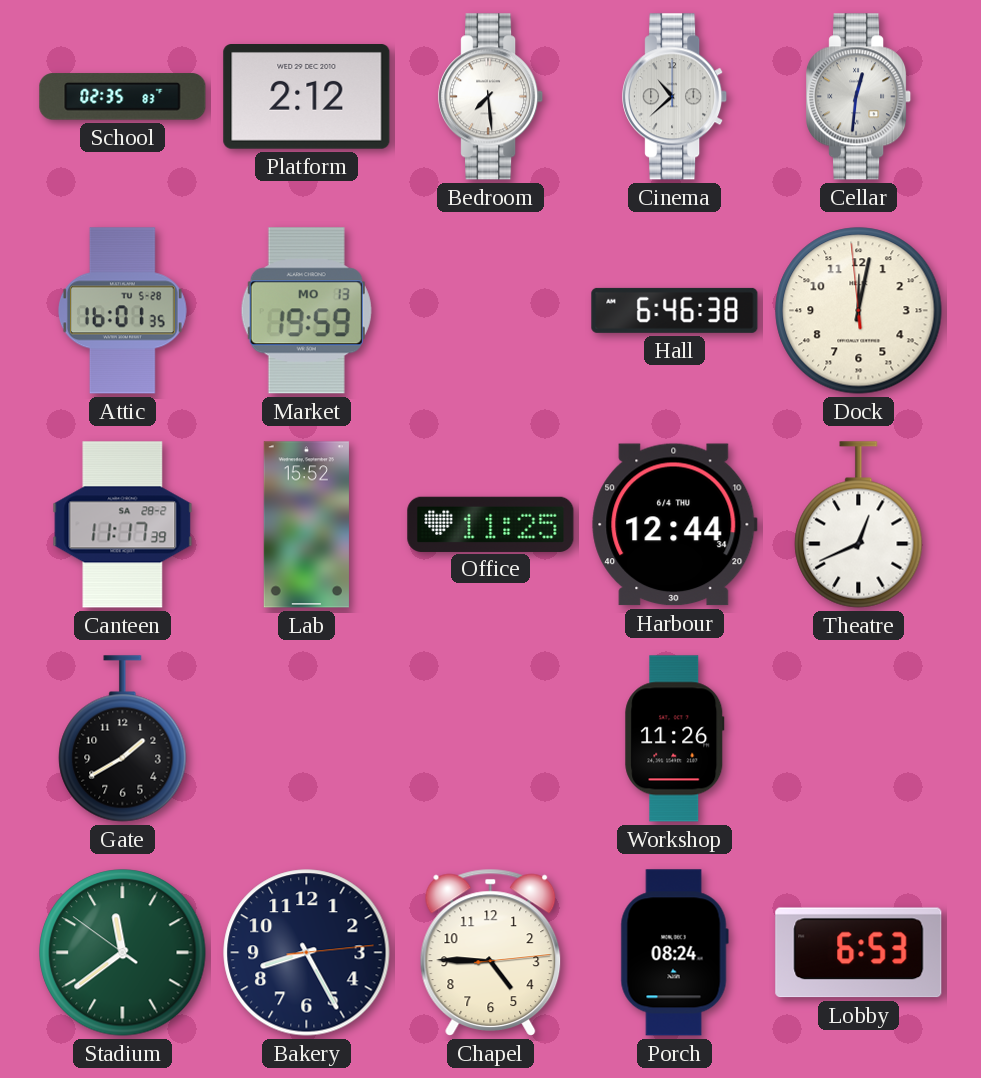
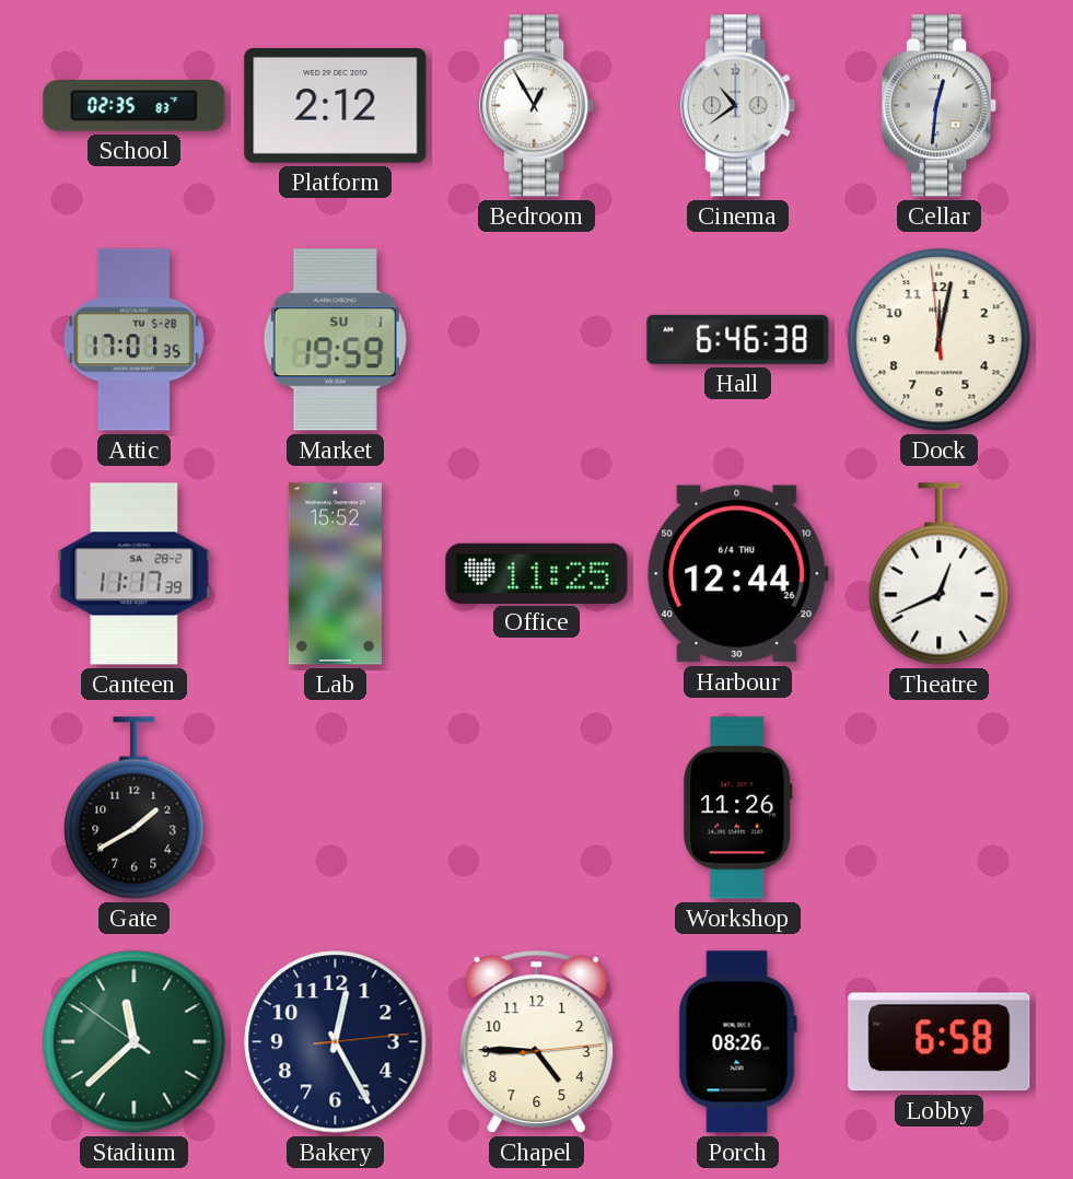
Bedroom: 7:29 -> 12:55
Cinema: 10:38 -> 10:39
Attic: 16:01 -> 17:01
Market date: MO 13 -> SU 1
Harbour: 12:44:34 -> 12:44:26
Stadium: 11:38 -> 11:37
Bakery: 8:25 -> 12:25
Porch: 08:24 -> 08:26
Lobby: 6:53 -> 6:58
